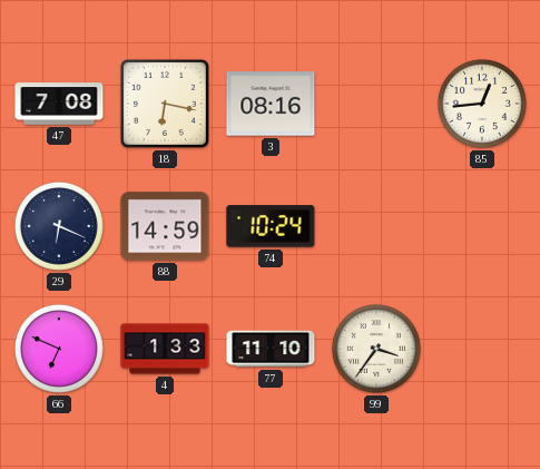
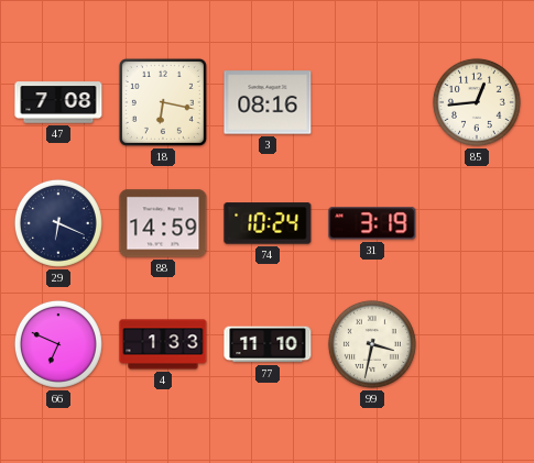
31: none -> 3:19
99: 3:36 -> 3:32
